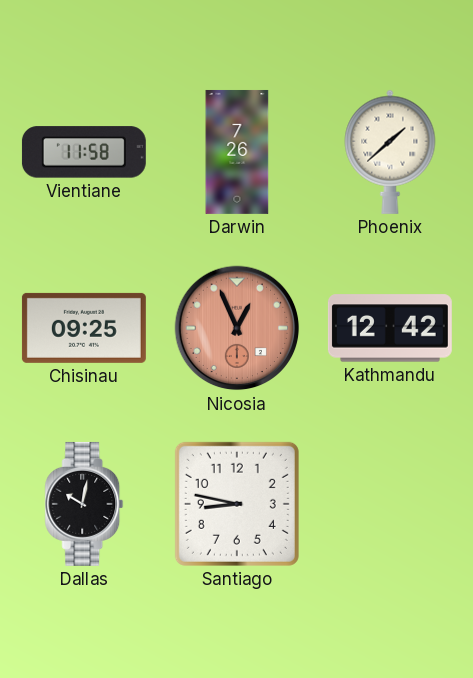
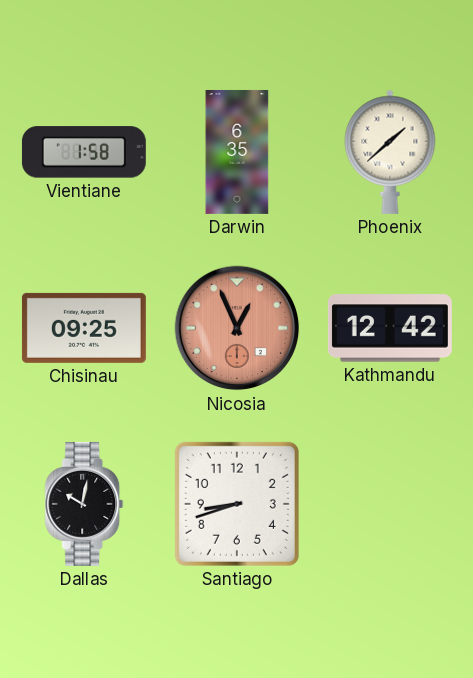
Vientiane: 11:58 -> 1:58
Darwin: 7:26 -> 6:35
Santiago: 8:47 -> 8:42
